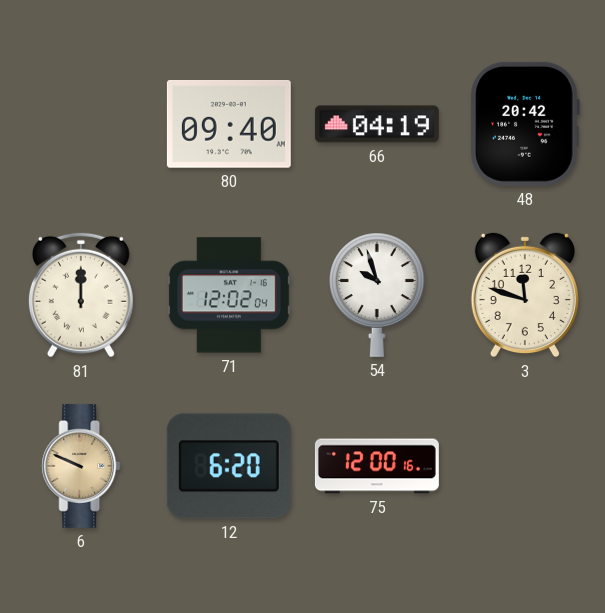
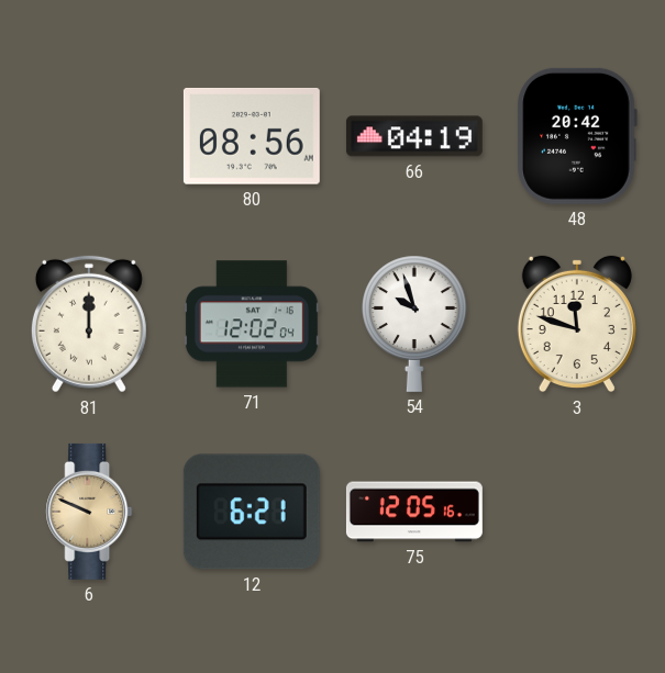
80: 09:40 -> 08:56
12: 6:20 -> 6:21
75: 12:00 -> 12:05
